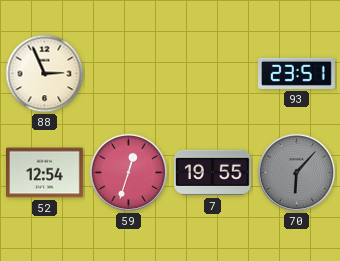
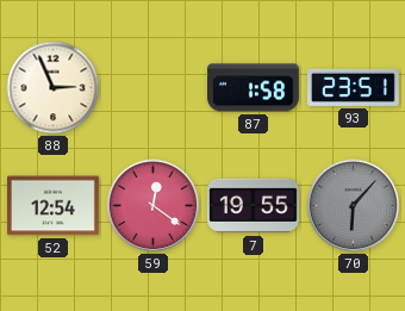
87: none -> 1:58
59: 12:33 -> 12:21
